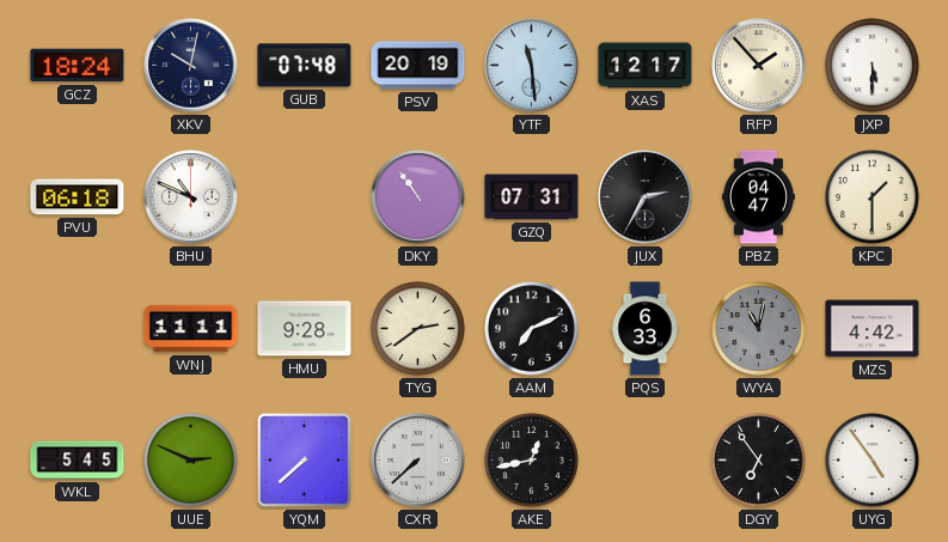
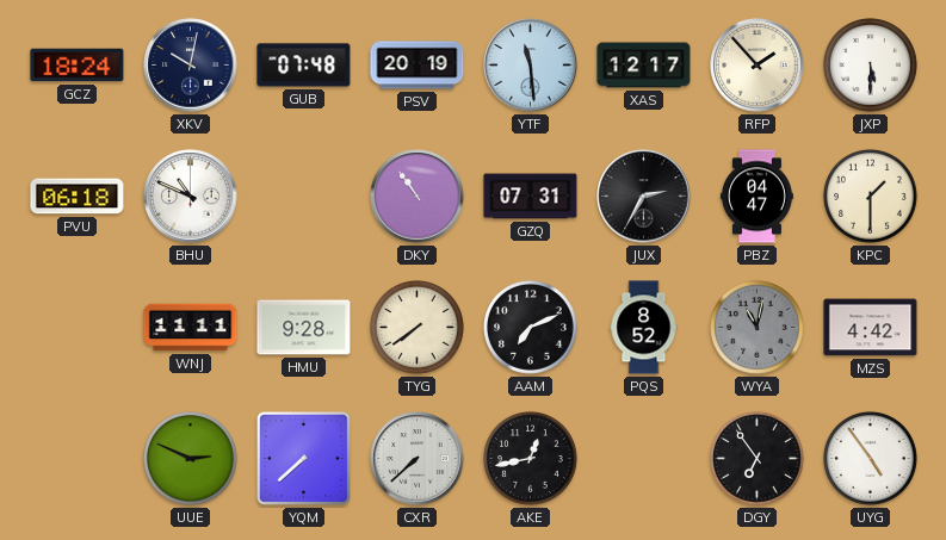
TYG: 2:39 -> 7:39
PQS: 6:33 -> 8:52
WKL: 5:45 -> none
